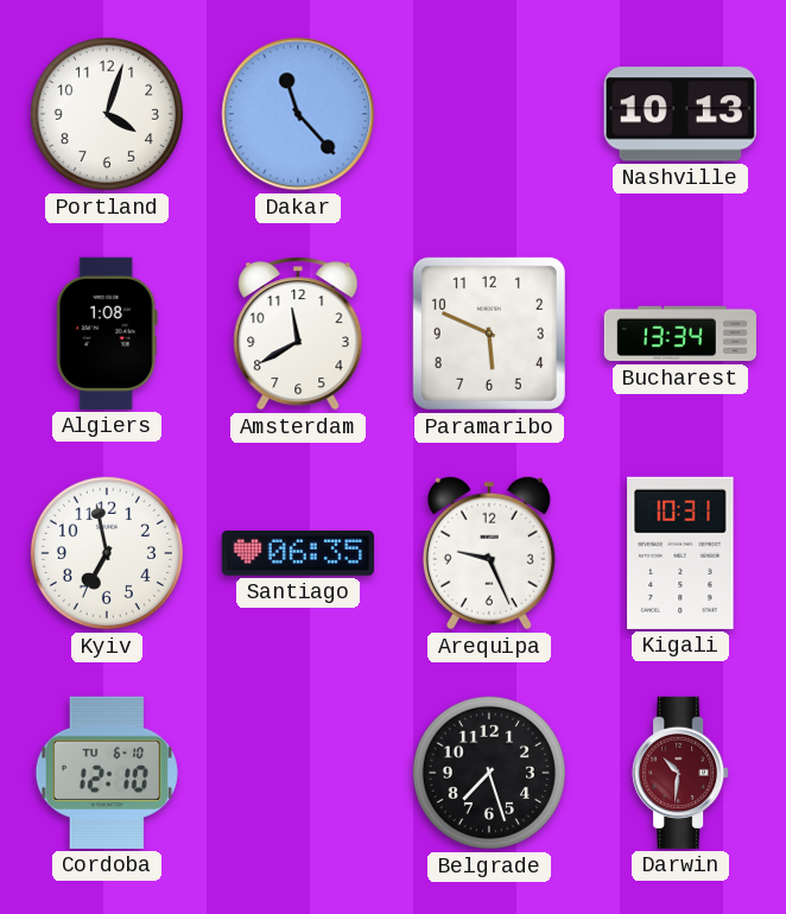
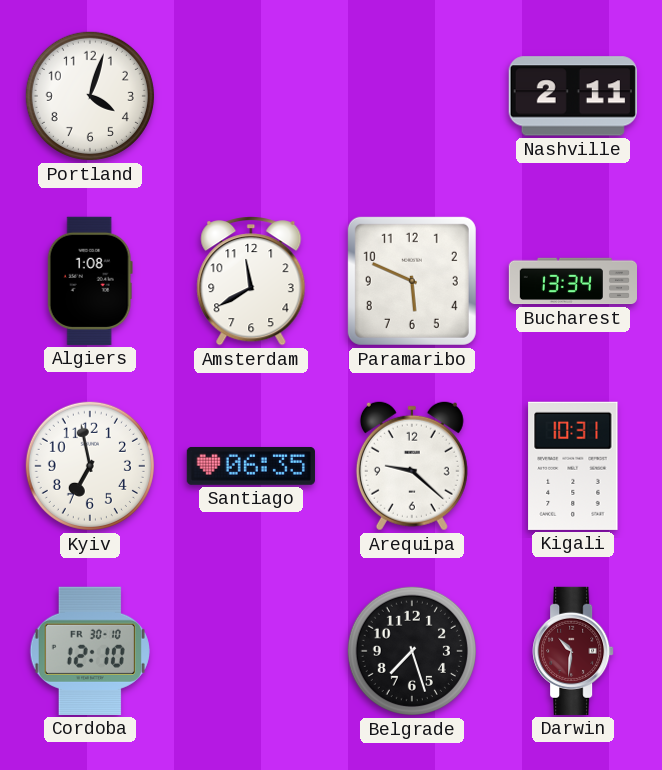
Dakar: 11:23 -> none
Nashville: 10:13 -> 2:11
Arequipa: 9:26 -> 9:22
Cordoba date: TU 6-10 -> FR 30-10
